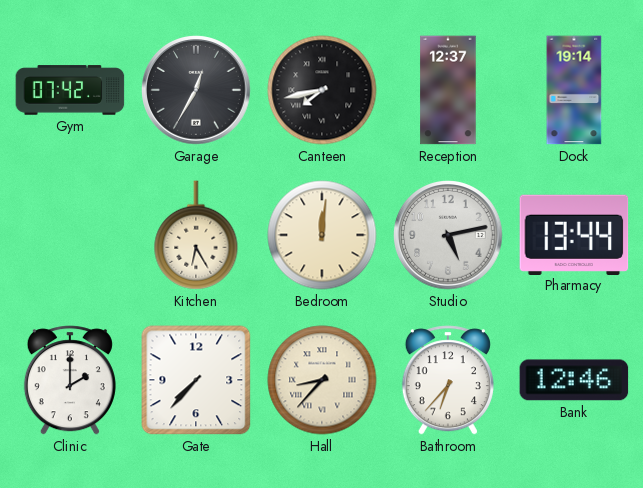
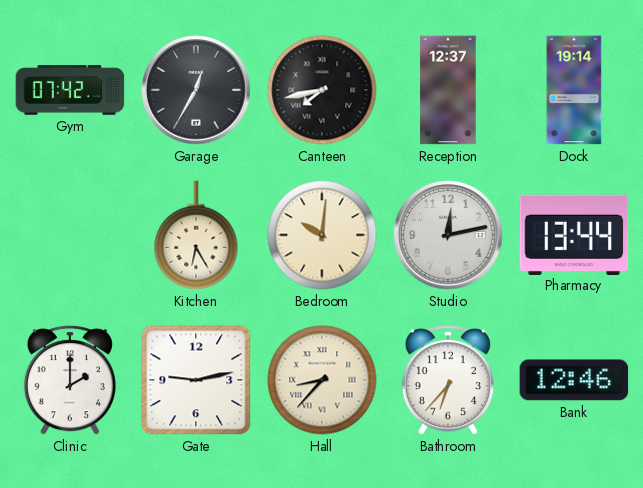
Bedroom: 12:01 -> 10:01
Studio: 5:13 -> 12:13
Gate: 7:37 -> 9:13
